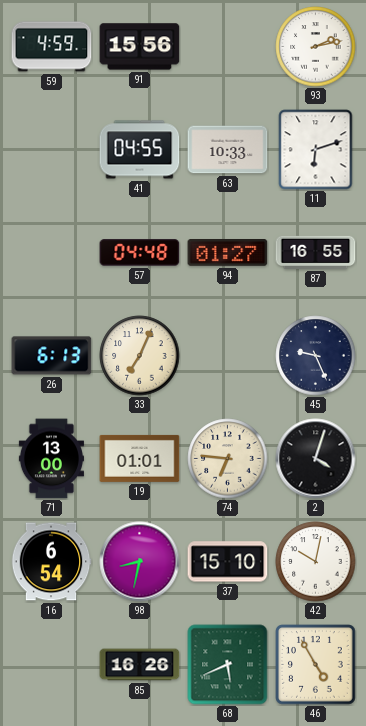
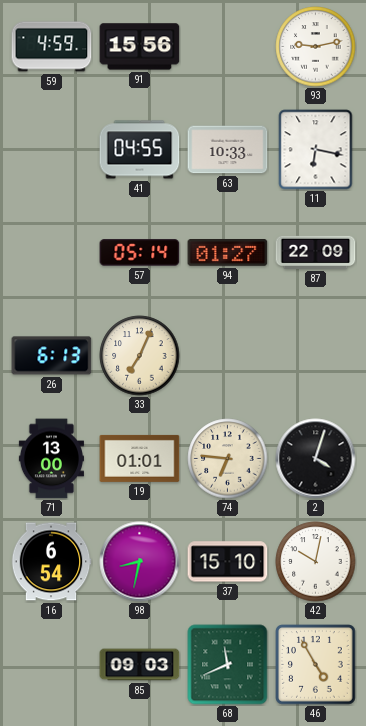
93: 2:13 -> 9:13
11: 6:12 -> 6:17
57: 04:48 -> 05:14
87: 16:55 -> 22:09
45: 9:26 -> none
85: 16:26 -> 09:03
68: 5:41 -> 11:41
